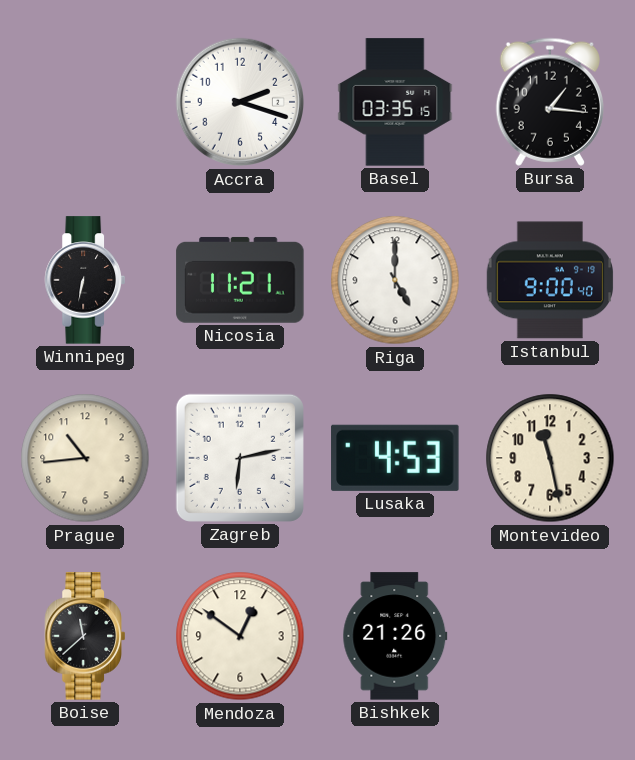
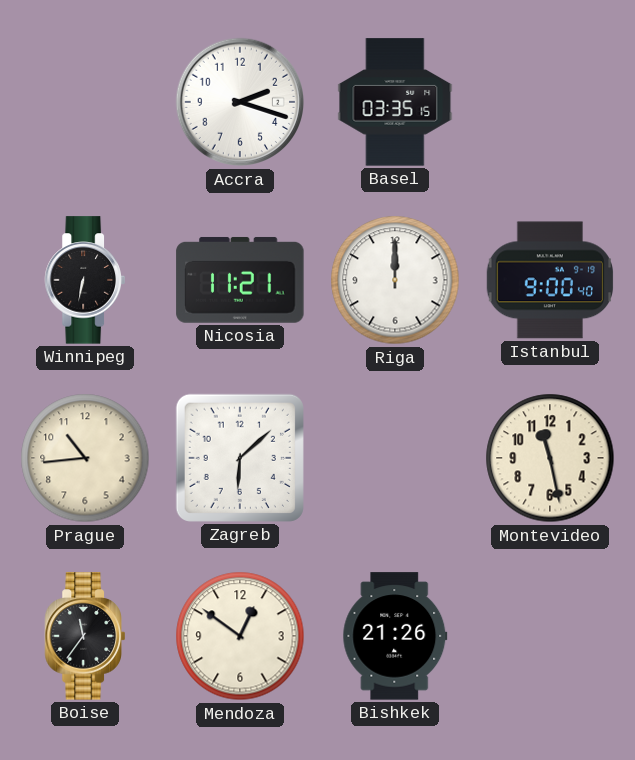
Bursa: 1:16 -> none
Riga: 5:00 -> 12:00
Zagreb: 6:13 -> 6:08
Lusaka: 4:53 -> none
Boise: 11:38 -> 11:36
